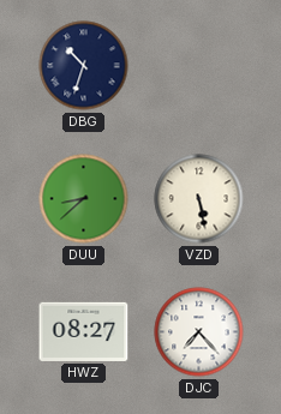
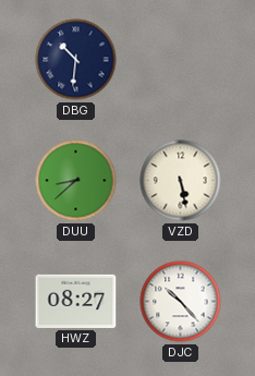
DBG: 10:33 -> 10:31
DJC: 7:23 -> 10:23
